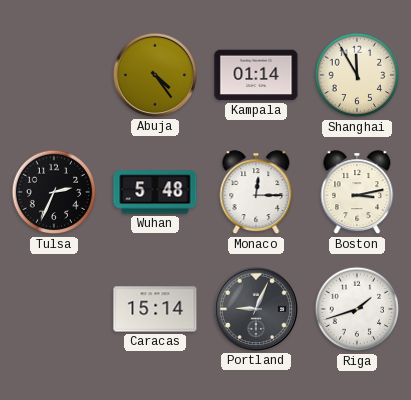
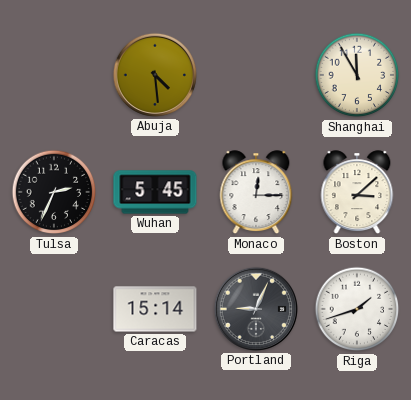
Abuja: 4:24 -> 4:29
Kampala: 01:14 -> none
Wuhan: 5:48 -> 5:45
Boston: 3:13 -> 3:08
